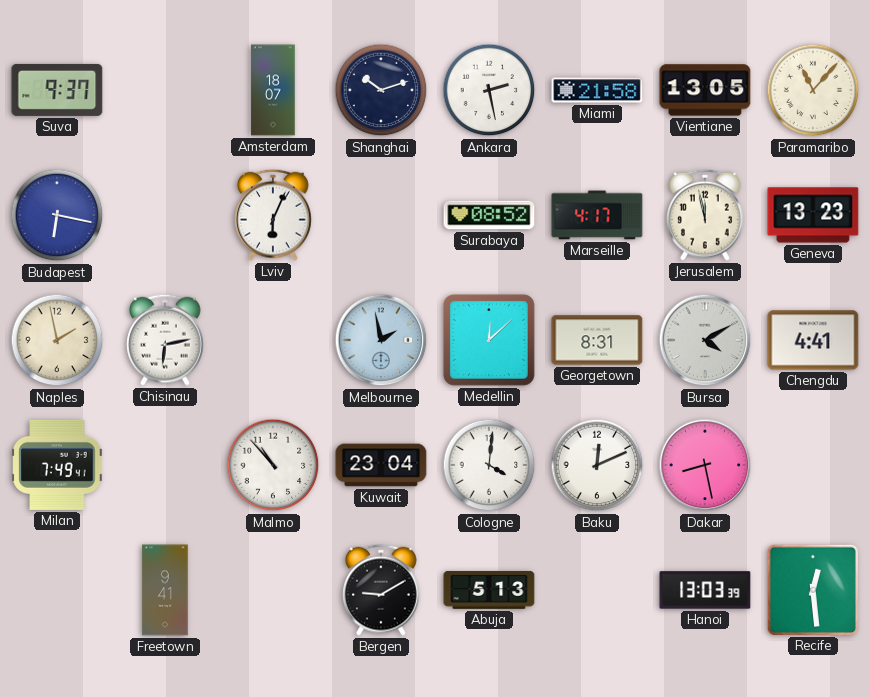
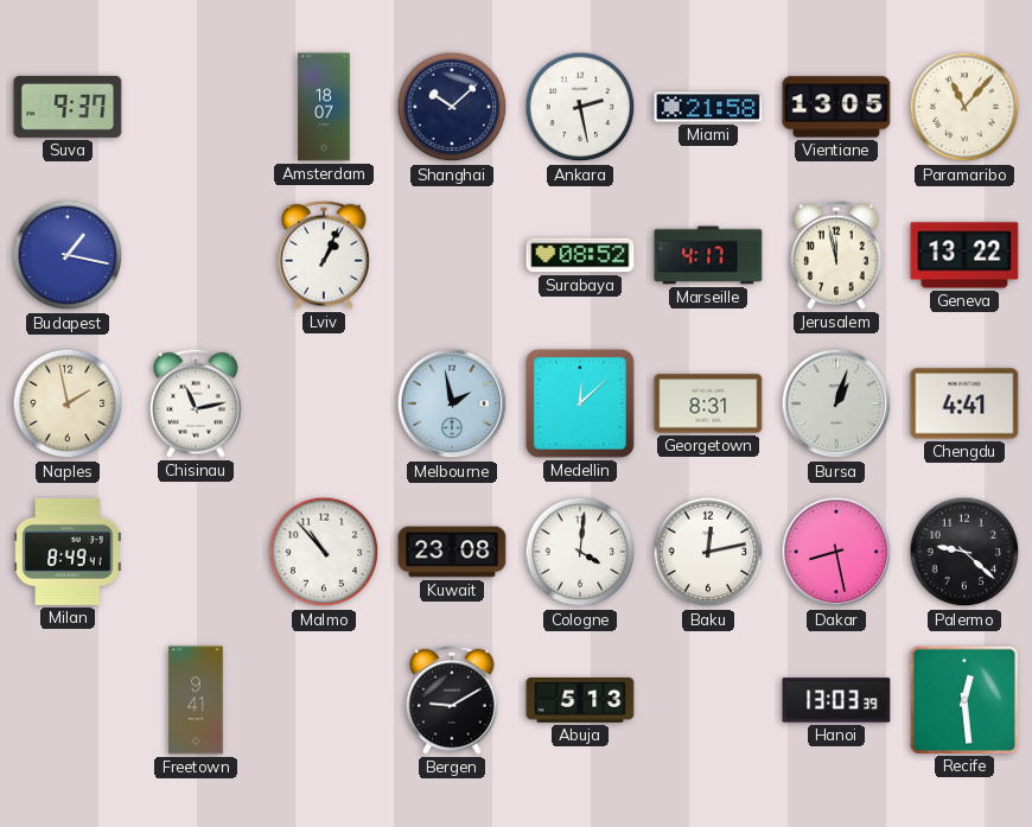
Shanghai: 10:12 -> 10:08
Budapest: 6:17 -> 1:17
Lviv: 6:04 -> 1:04
Geneva: 13:23 -> 13:22
Chisinau: 6:13 -> 11:13
Bursa: 4:10 -> 1:03
Milan: 7:49 -> 8:49
Kuwait: 23:04 -> 23:08
Baku: 12:11 -> 12:13
Palermo: none -> 9:22
